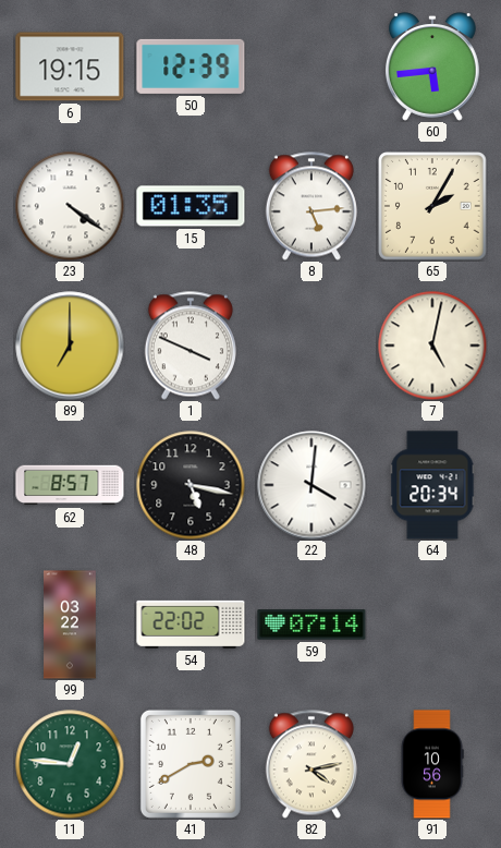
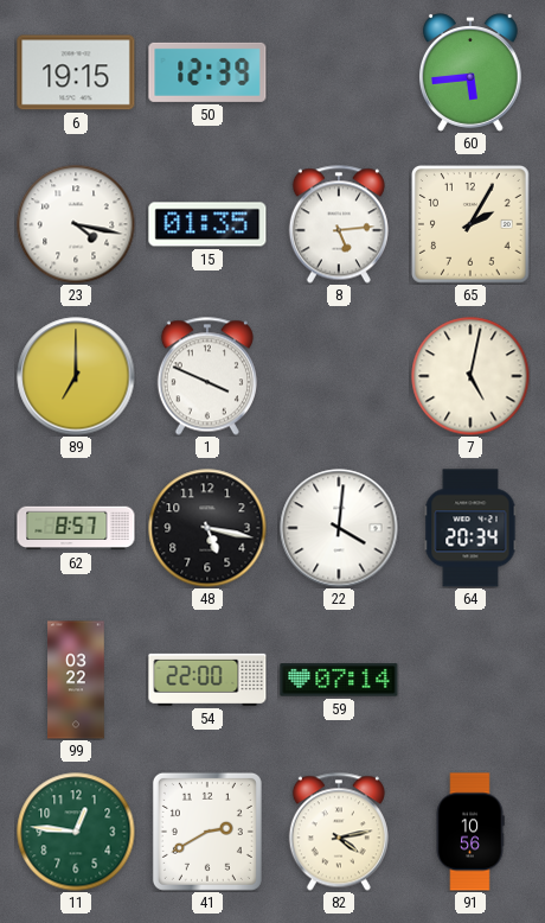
23: 4:21 -> 4:17
54: 22:02 -> 22:00
